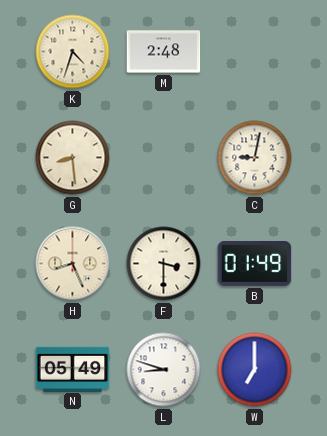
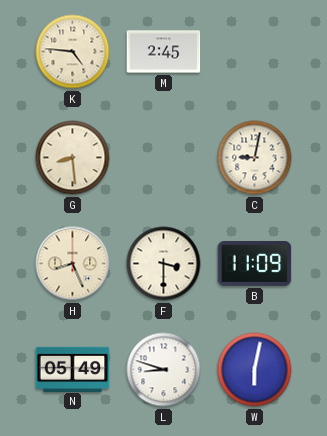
K: 4:33 -> 4:46
M: 2:48 -> 2:45
B: 01:49 -> 11:09
W: 7:00 -> 6:02
